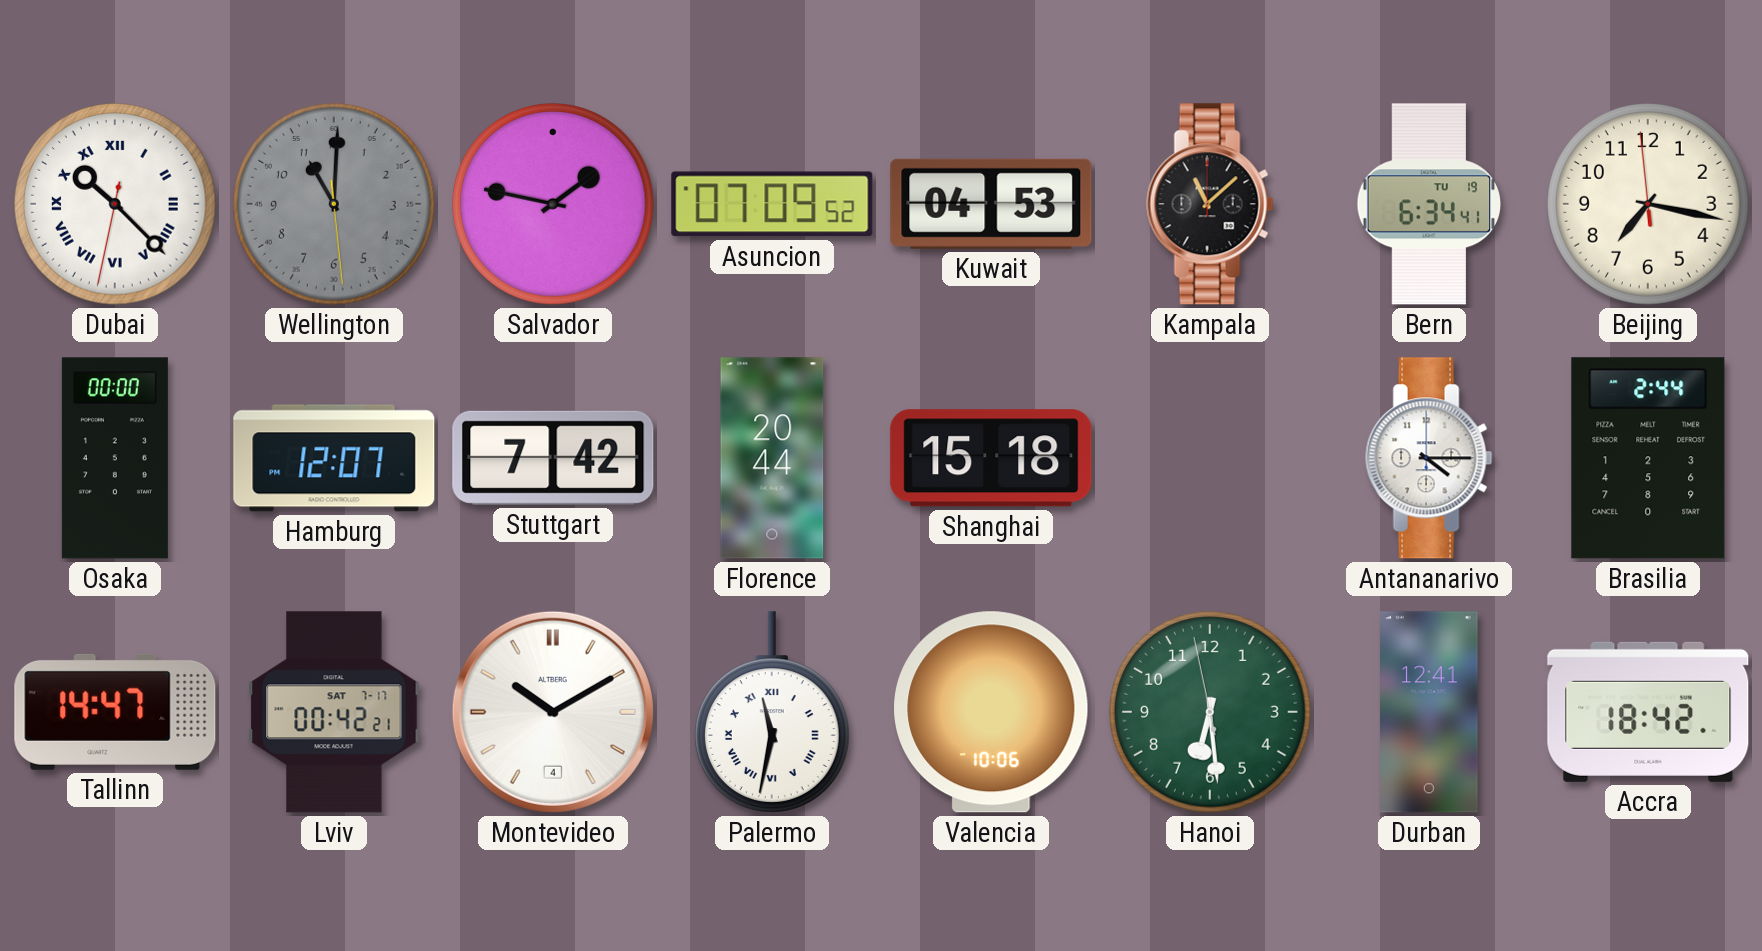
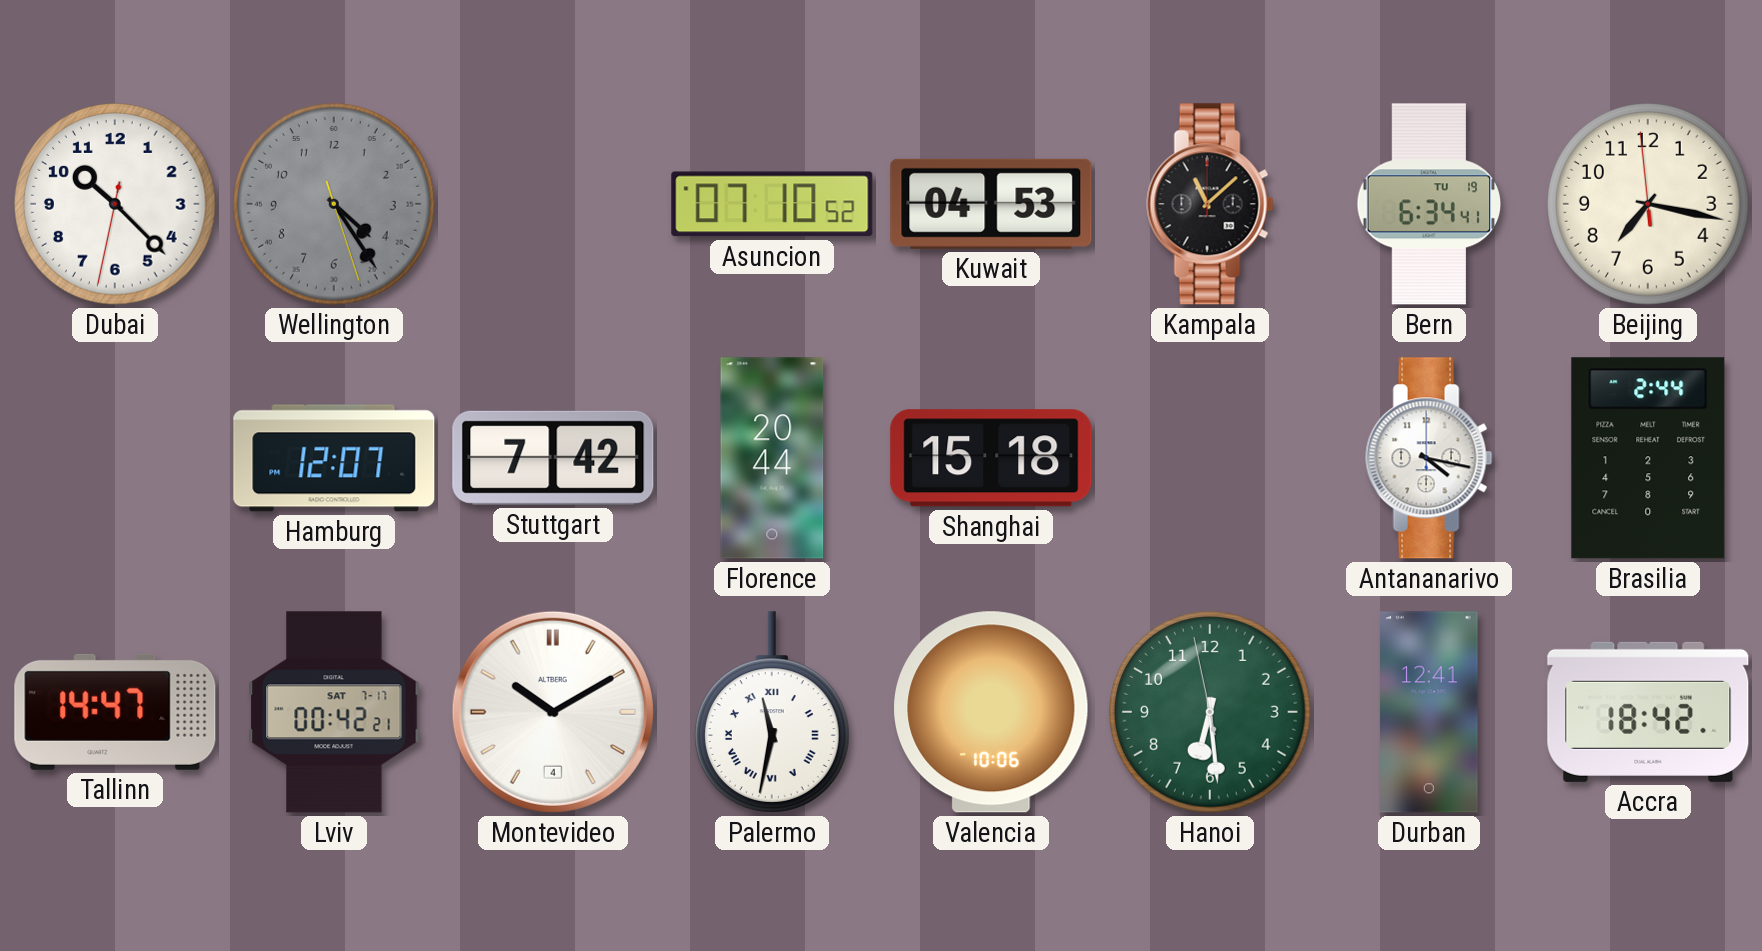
Dubai numerals: Roman -> Arabic
Wellington: 11:00 -> 4:24
Salvador: 1:47 -> none
Asuncion: 07:09 -> 07:10
Osaka: 00:00 -> none
Antananarivo: 4:15 -> 4:17
